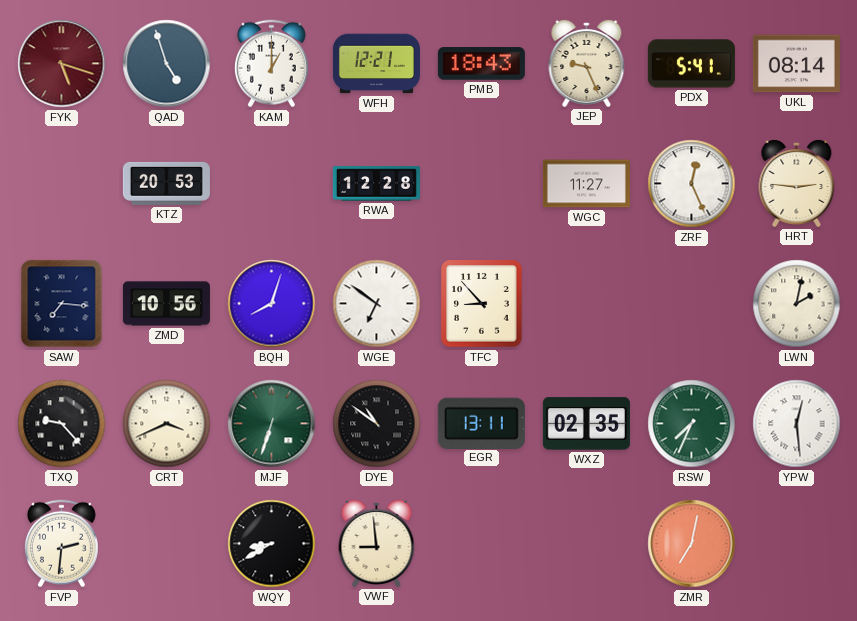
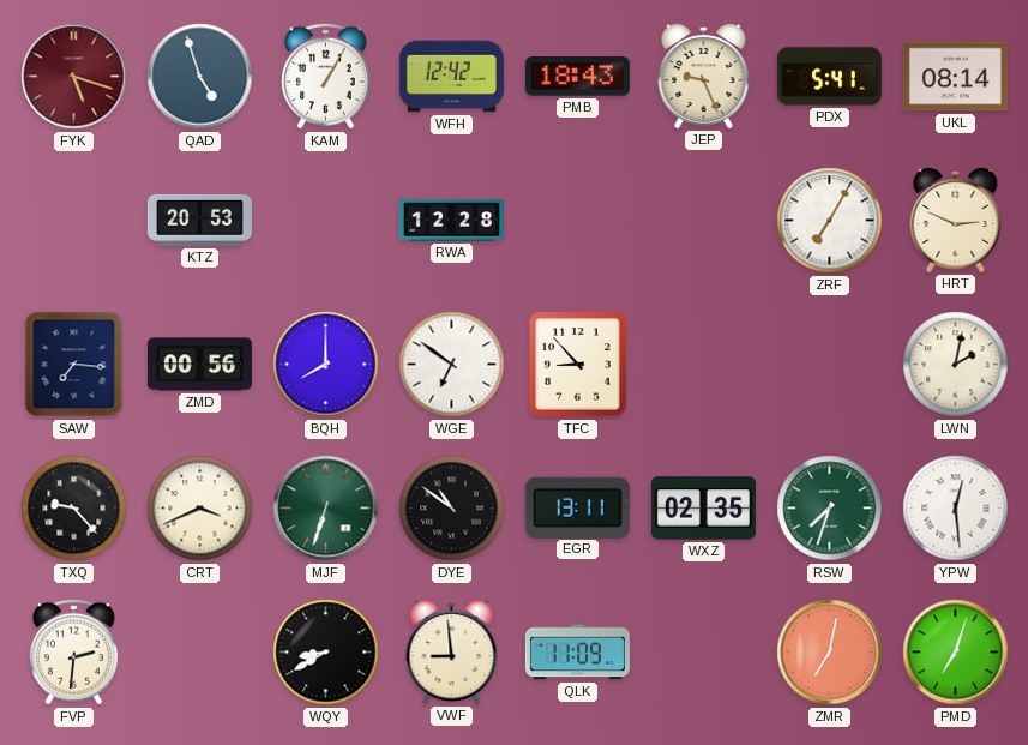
KAM: 1:00 -> 1:05
WFH: 12:21 -> 12:42
WGC: 11:27 -> none
ZRF: 12:26 -> 7:05
HRT: 2:46 -> 2:49
ZMD: 10:56 -> 00:56
BQH: 8:03 -> 8:00
RSW: 7:34 -> 7:33
QLK: none -> 11:09
PMD: none -> 7:03
